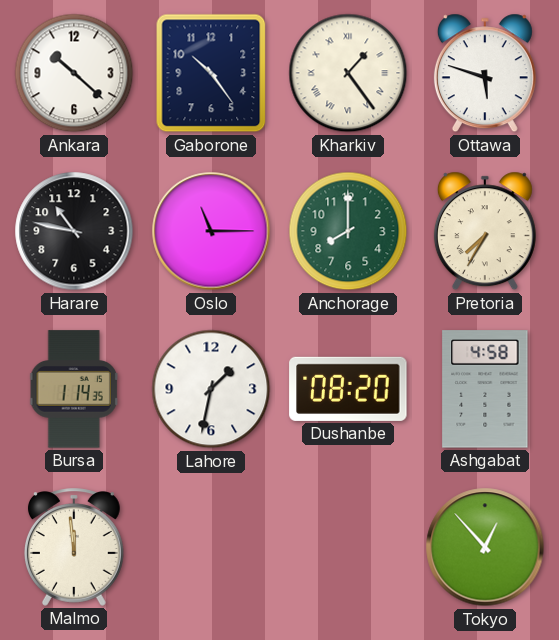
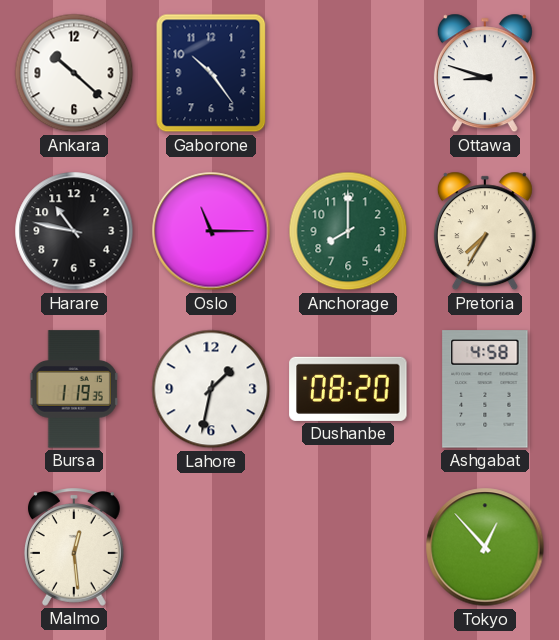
Kharkiv: 1:24 -> none
Ottawa: 5:48 -> 8:48
Bursa: 1:14 -> 1:19
Malmo: 11:59 -> 12:29
